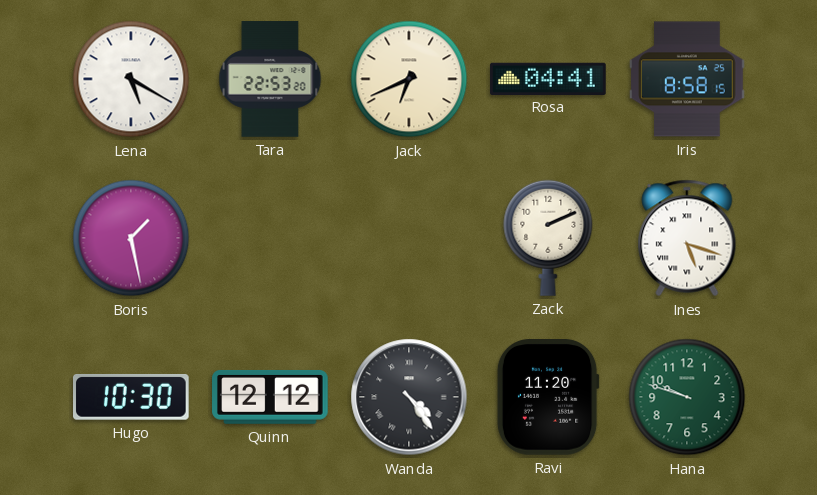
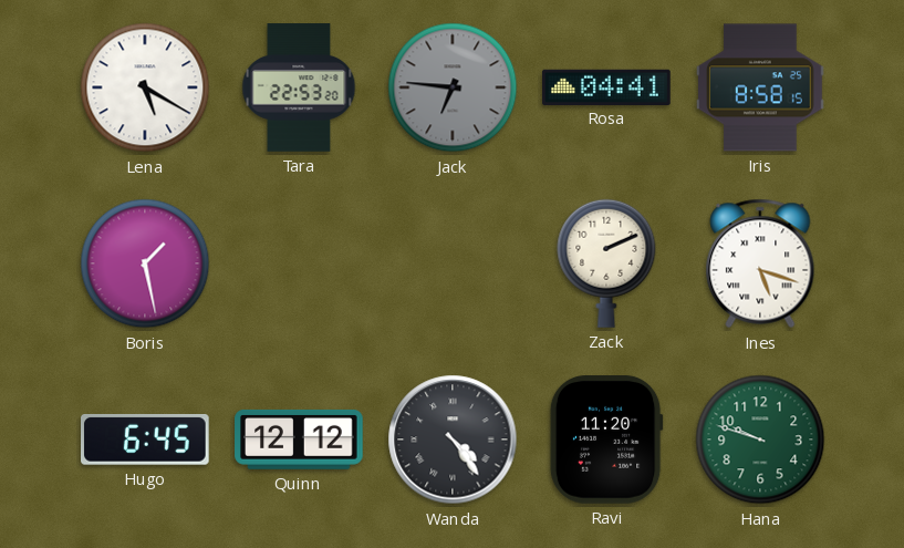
Jack: 6:41 -> 6:46
Jack dial: cream -> grey
Hugo: 10:30 -> 6:45
